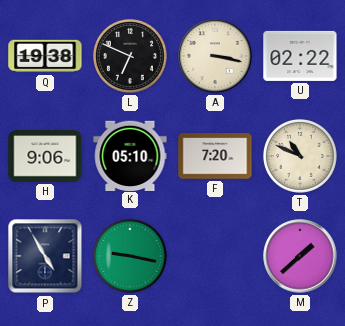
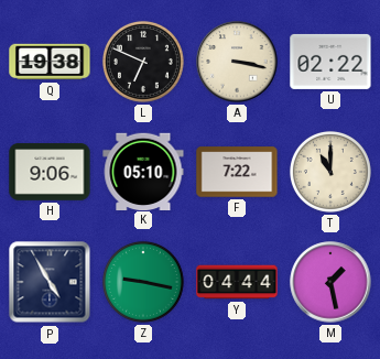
F: 7:20 -> 7:22
T: 10:49 -> 11:00
Y: none -> 04:44
M: 1:38 -> 1:28
